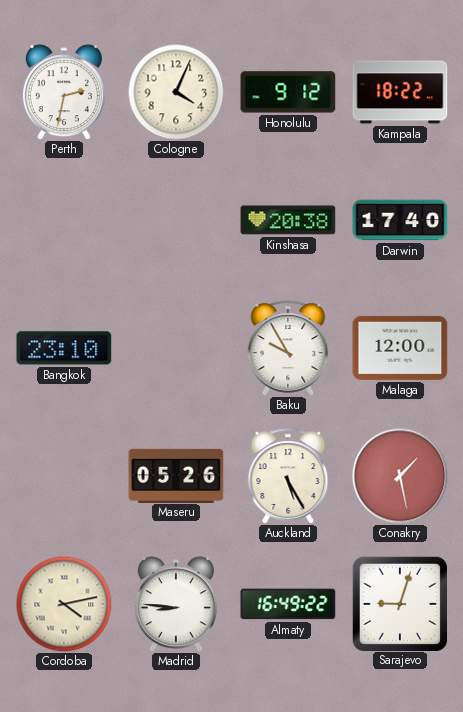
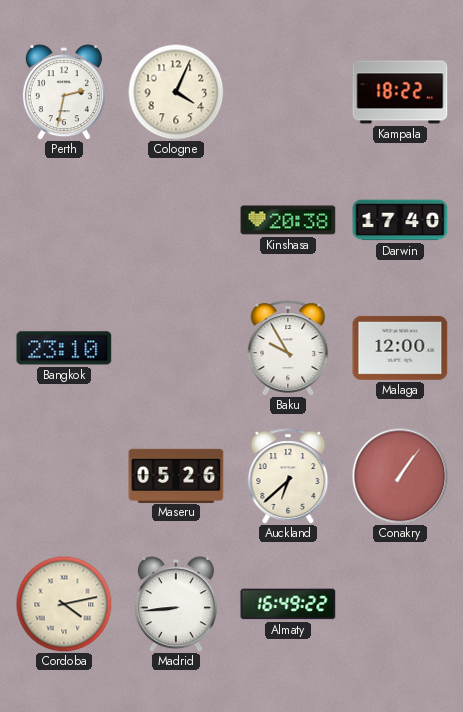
Honolulu: 9:12 -> none
Auckland: 5:25 -> 6:38
Conakry: 1:28 -> 1:06
Madrid: 8:46 -> 8:44
Sarajevo: 9:03 -> none
